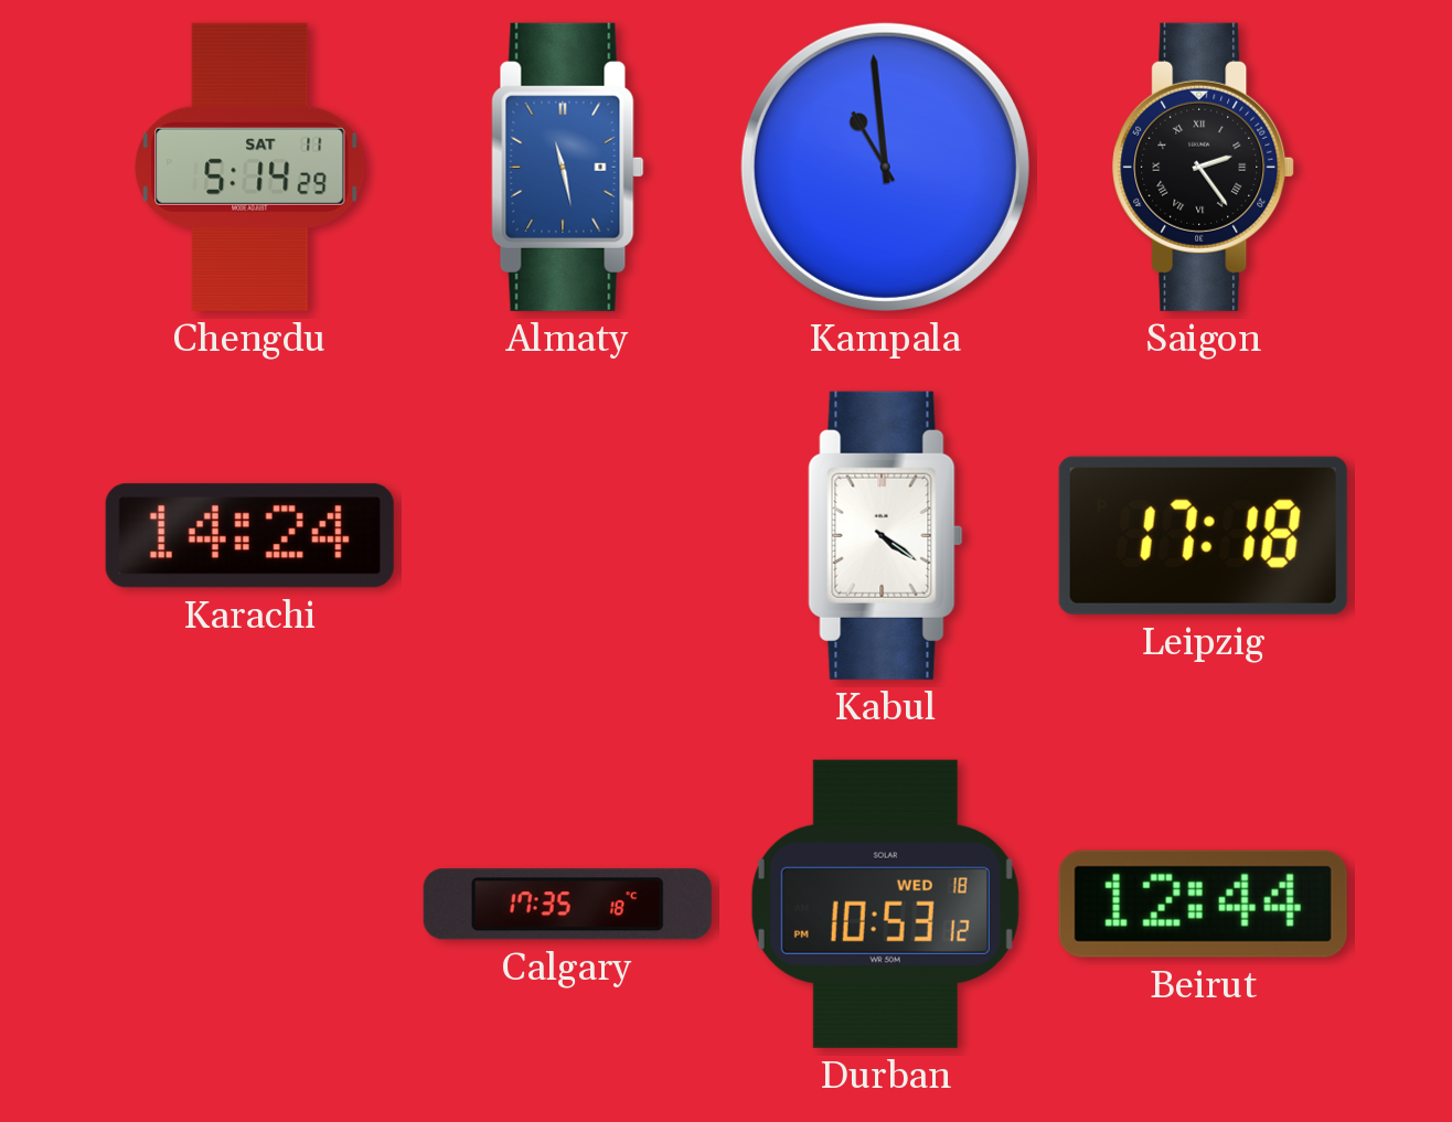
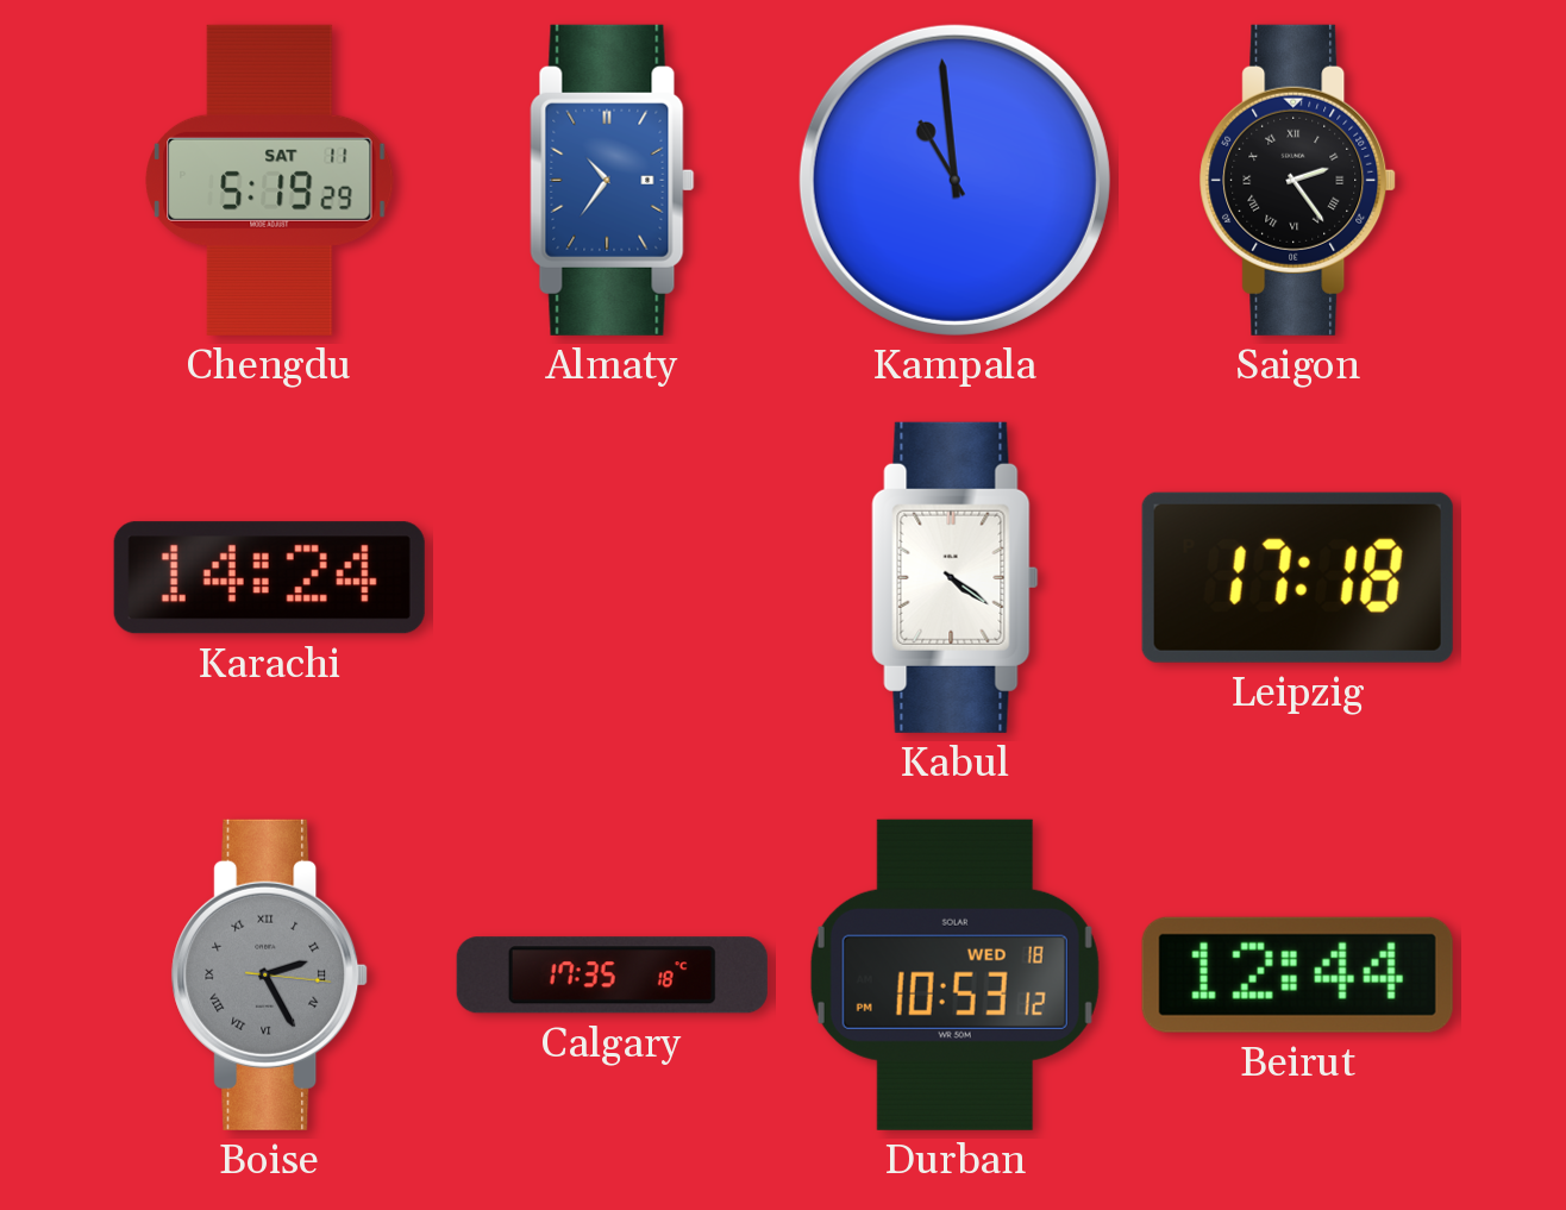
Chengdu: 5:14 -> 5:19
Almaty: 11:28 -> 10:36
Boise: none -> 2:25
